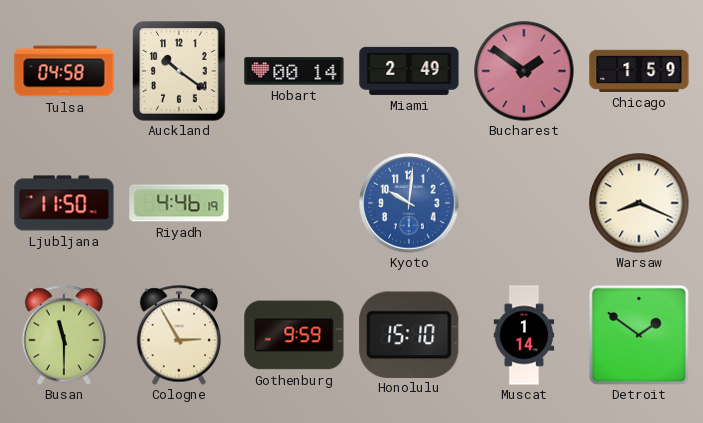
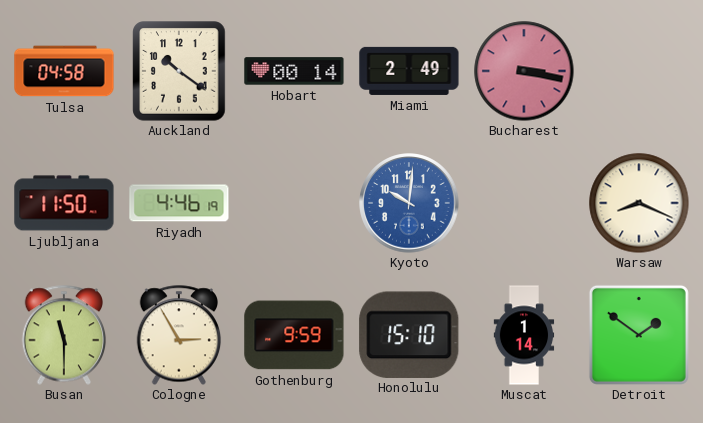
Bucharest: 1:51 -> 3:17
Chicago: 1:59 -> none
